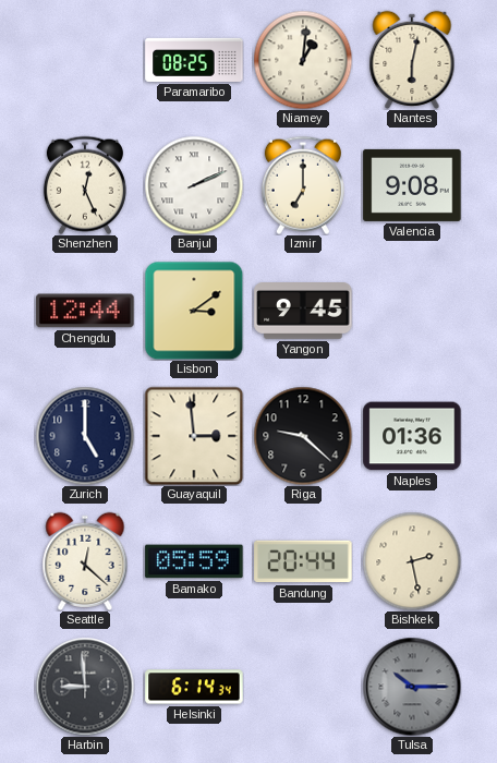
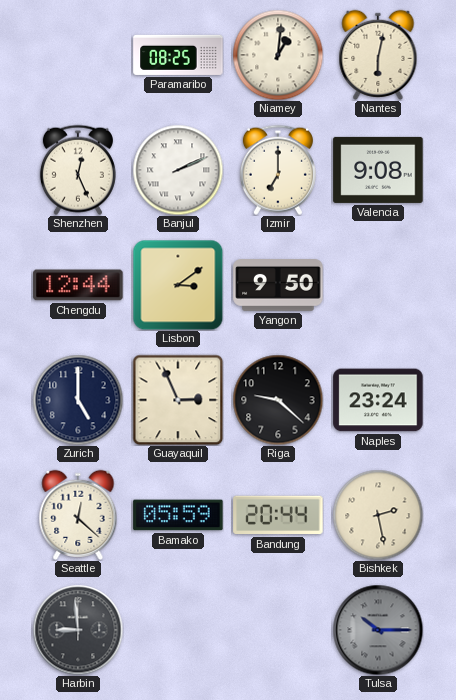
Yangon: 9:45 -> 9:50
Guayaquil: 2:59 -> 2:56
Naples: 01:36 -> 23:24
Helsinki: 6:14 -> none
